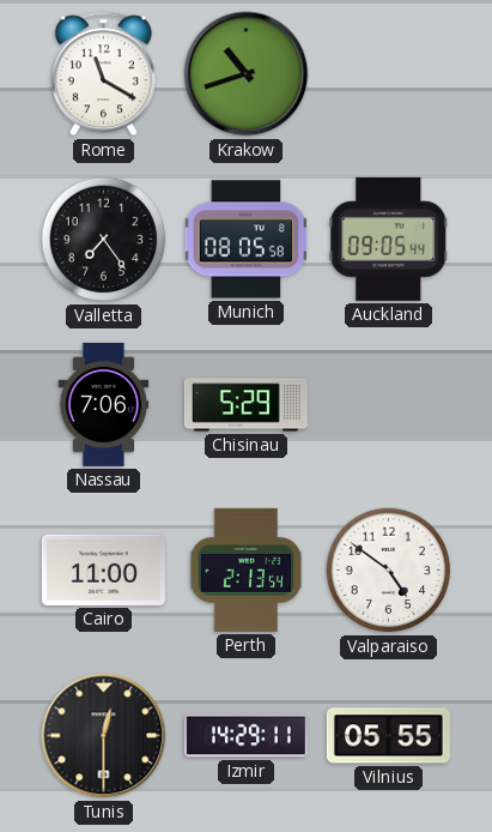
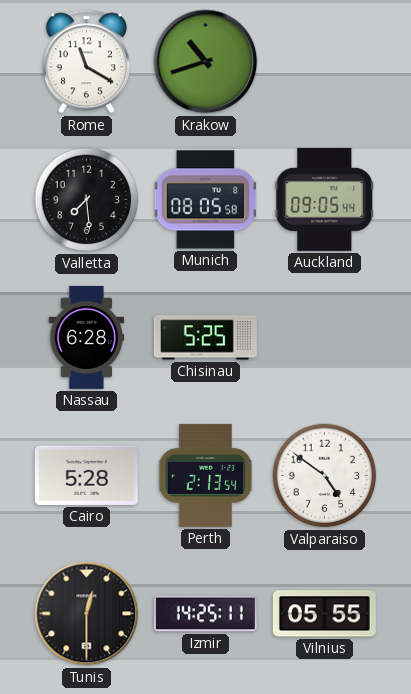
Valletta: 7:24 -> 7:29
Nassau: 7:06 -> 6:28
Chisinau: 5:29 -> 5:25
Cairo: 11:00 -> 5:28
Izmir: 14:29 -> 14:25
